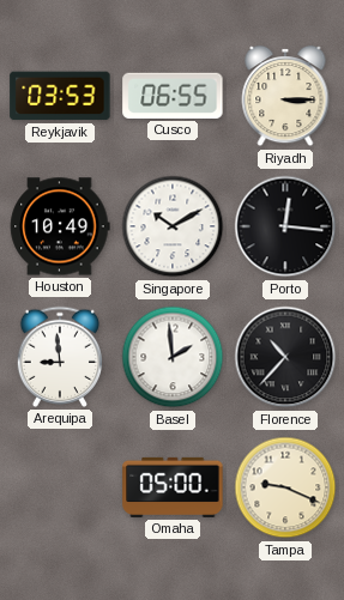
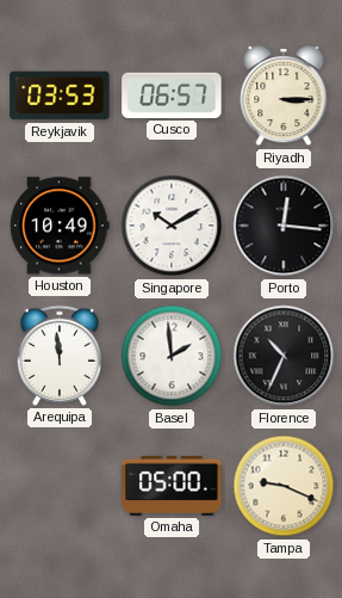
Cusco: 06:55 -> 06:57
Arequipa: 8:59 -> 11:59
Florence: 10:37 -> 10:34
